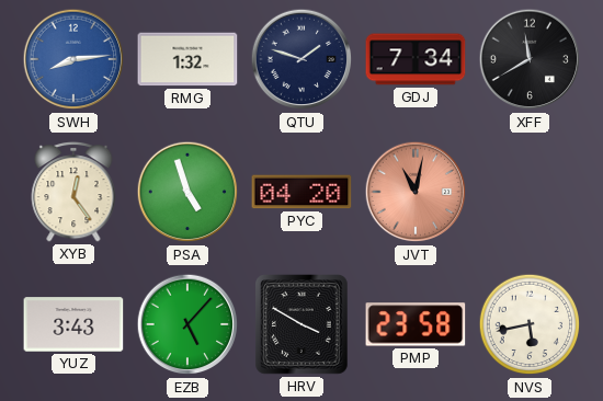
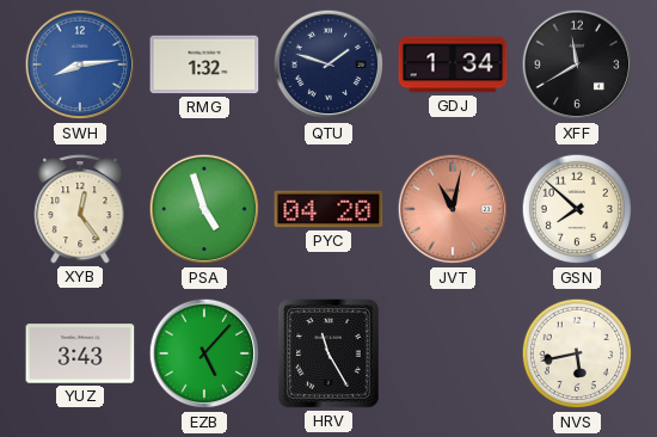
GDJ: 7:34 -> 1:34
GSN: none -> 7:52
HRV: 3:50 -> 11:25
PMP: 23:58 -> none
